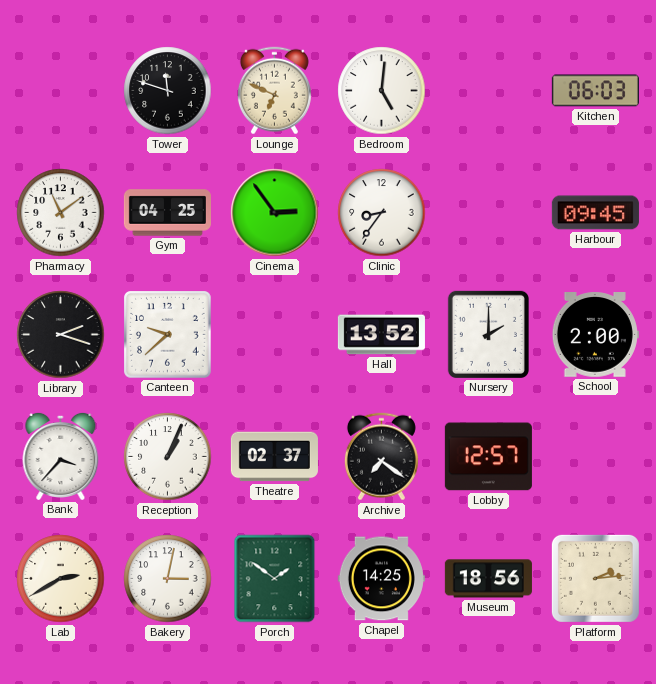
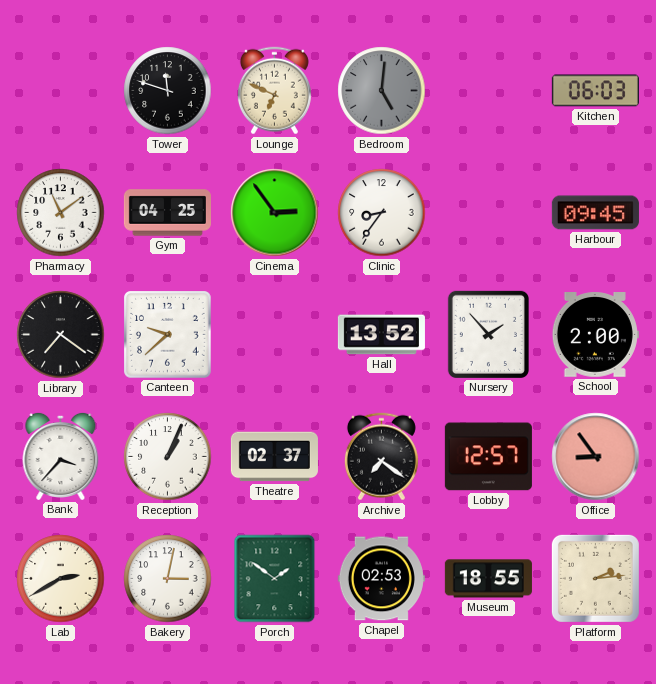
Bedroom dial: white -> grey
Library: 2:18 -> 7:21
Nursery: 2:00 -> 1:53
Office: none -> 8:54
Chapel: 14:25 -> 02:53
Museum: 18:56 -> 18:55
